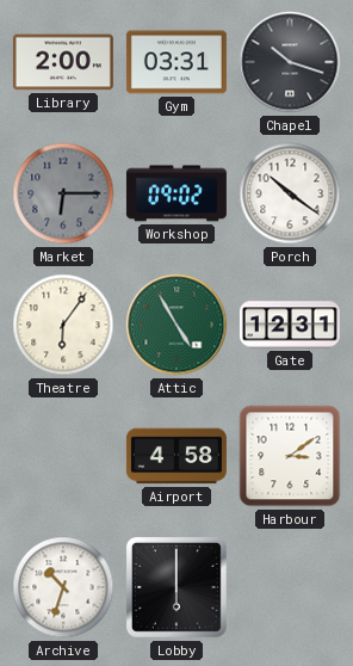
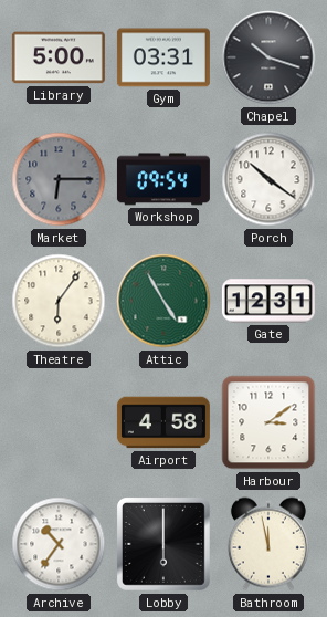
Library: 2:00 -> 5:00
Workshop: 09:02 -> 09:54
Archive: 10:33 -> 10:36
Bathroom: none -> 11:58
